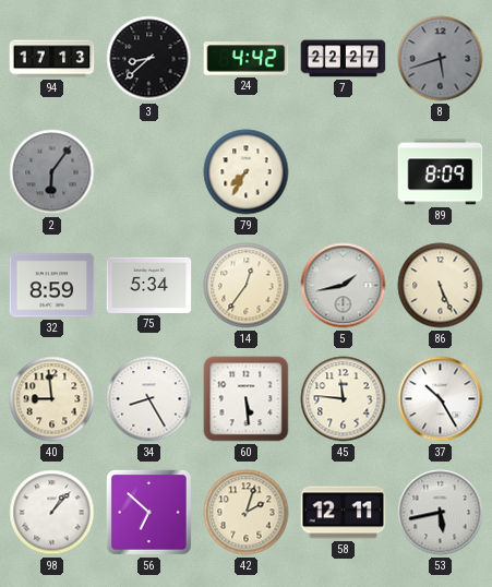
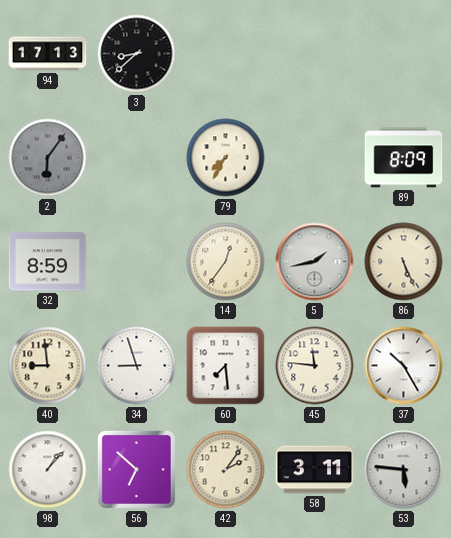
24: 4:42 -> none
7: 22:27 -> none
8: 5:42 -> none
75: 5:34 -> none
34: 8:25 -> 8:57
60: 5:29 -> 7:29
42: 2:03 -> 2:06
58: 12:11 -> 3:11
53: 5:43 -> 5:46
